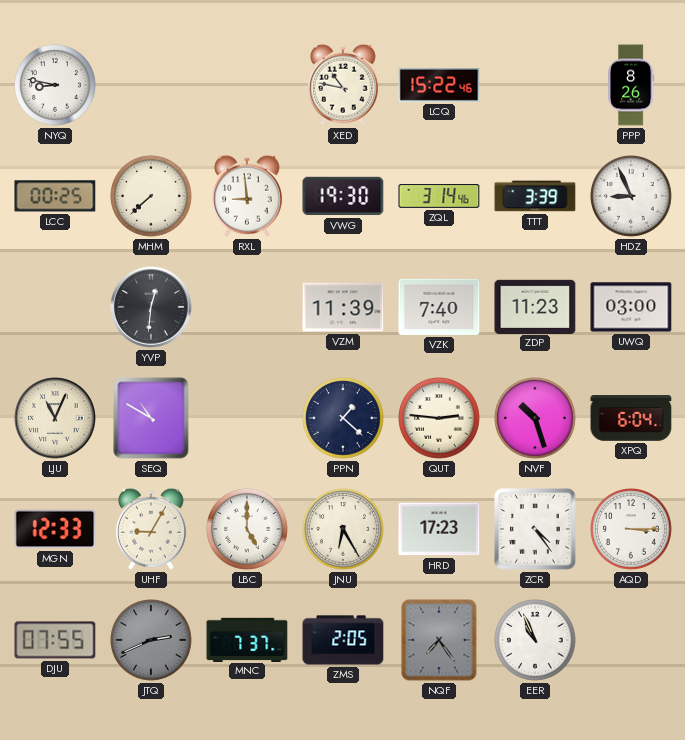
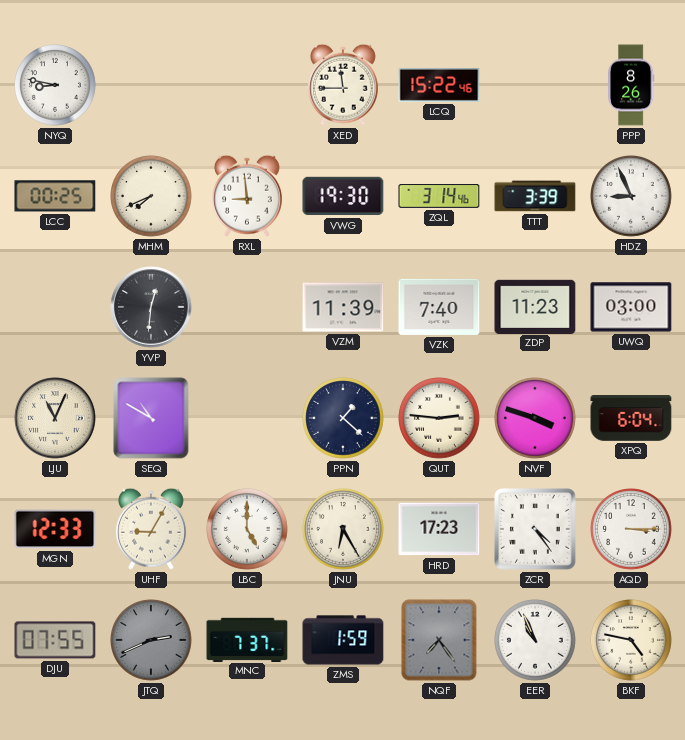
XED: 10:47 -> 11:45
MHM: 7:38 -> 7:41
NVF: 10:27 -> 3:48
ZMS: 2:05 -> 1:59
BKF: none -> 4:47
